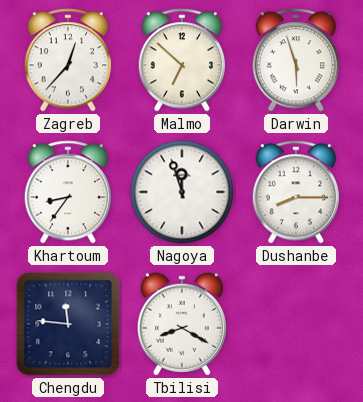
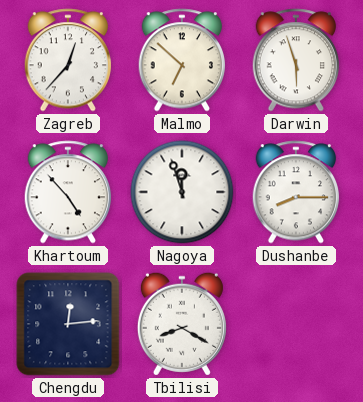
Khartoum: 8:36 -> 4:53
Chengdu: 11:46 -> 12:14
